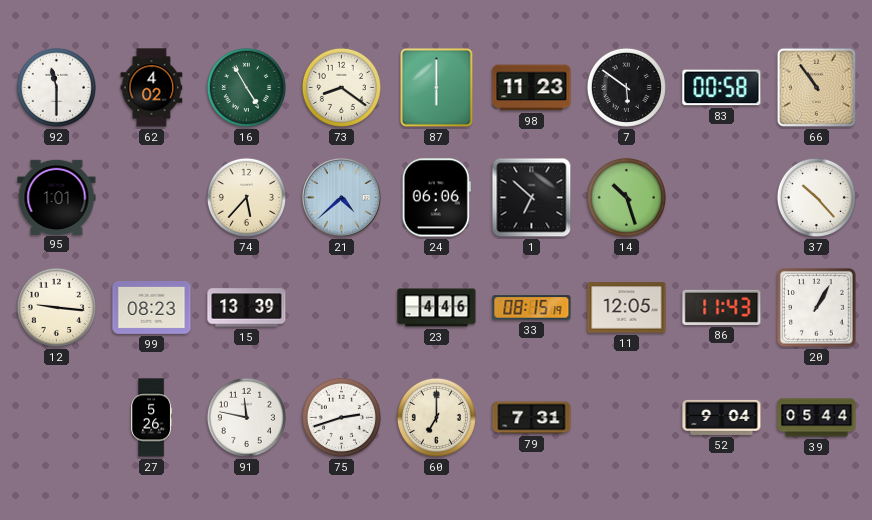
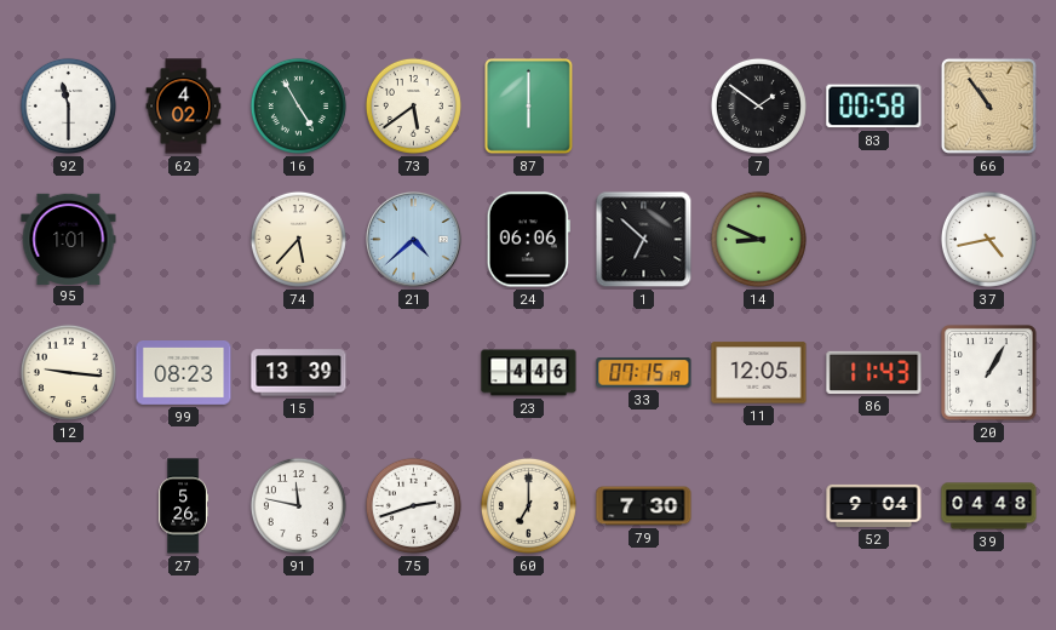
73: 8:21 -> 5:39
98: 11:23 -> none
7: 5:51 -> 1:51
14: 10:27 -> 8:49
37: 10:23 -> 4:43
33: 08:15 -> 07:15
79: 7:31 -> 7:30
39: 05:44 -> 04:48
